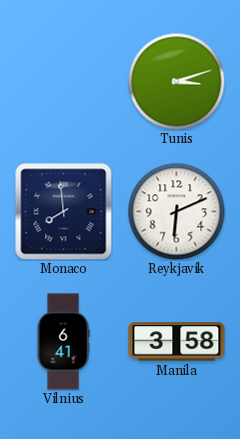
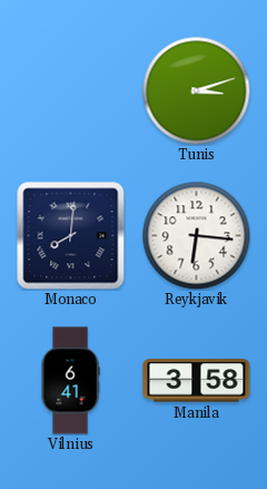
Monaco: 7:59 -> 8:01
Reykjavik: 6:11 -> 6:16
